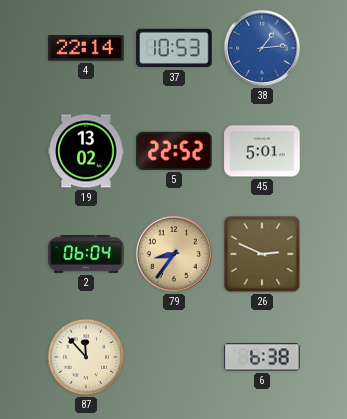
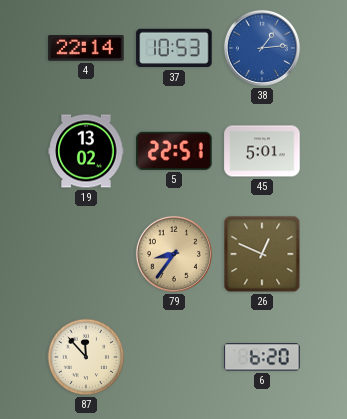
5: 22:52 -> 22:51
2: 06:04 -> none
26: 2:49 -> 12:49
6: 6:38 -> 6:20
